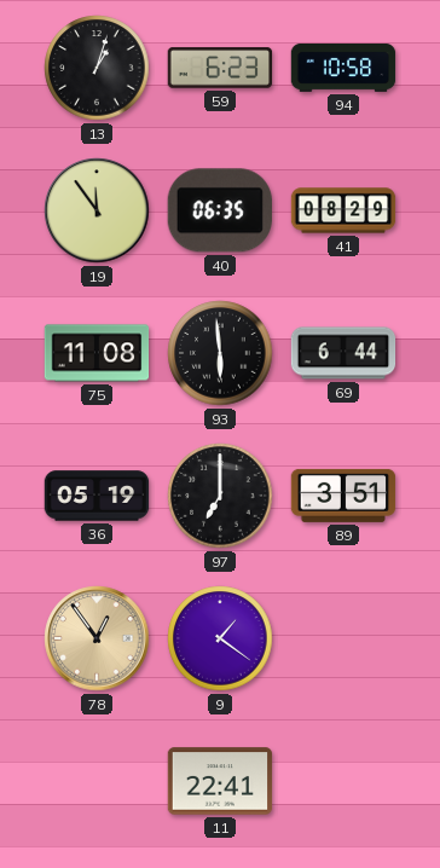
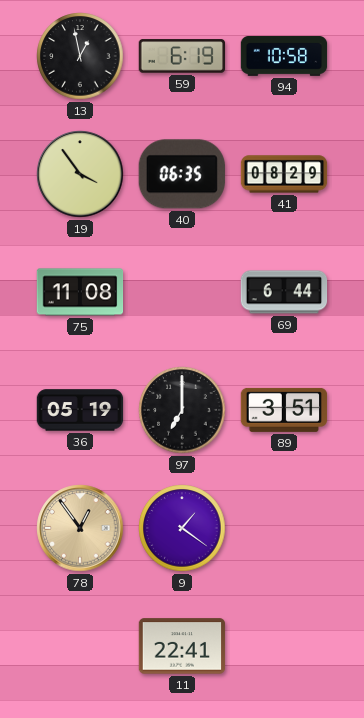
13: 1:03 -> 12:58
59: 6:23 -> 6:19
19: 11:54 -> 3:54
93: 5:59 -> none
